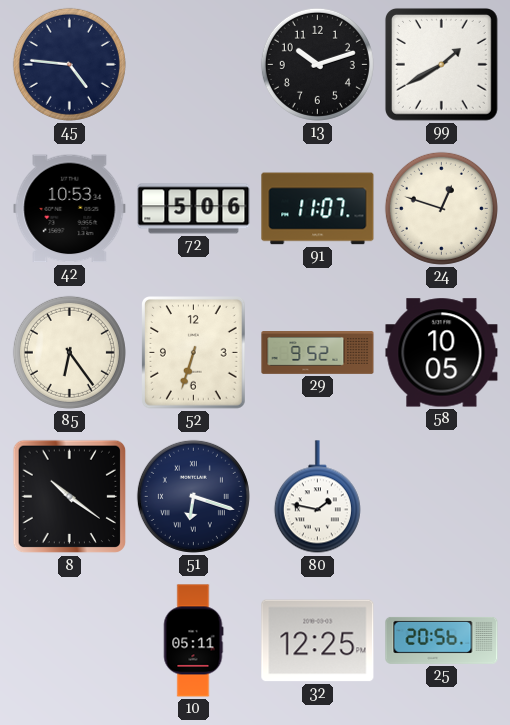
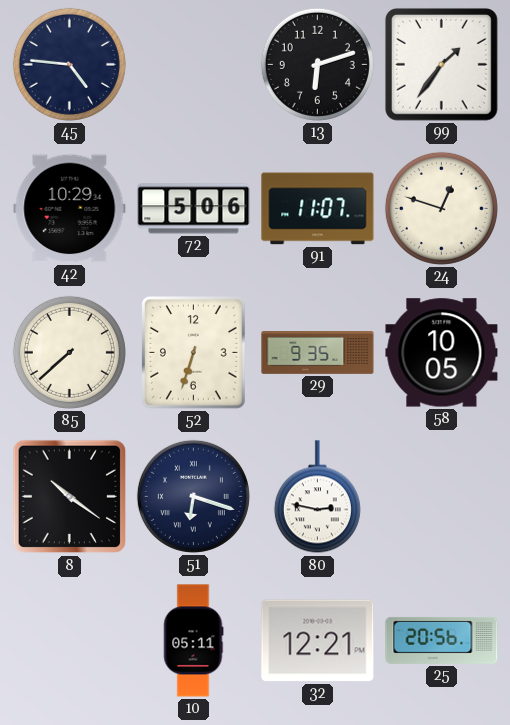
13: 10:12 -> 6:12
99: 1:40 -> 1:36
42: 10:53 -> 10:29
85: 6:24 -> 7:38
29: 9:52 -> 9:35
80: 1:47 -> 2:47
32: 12:25 -> 12:21
